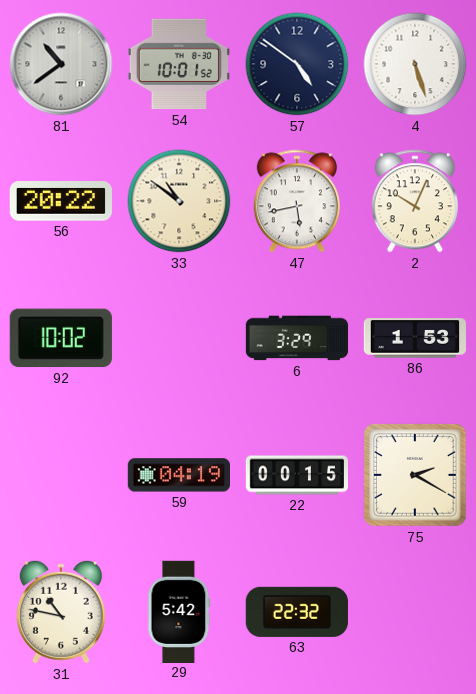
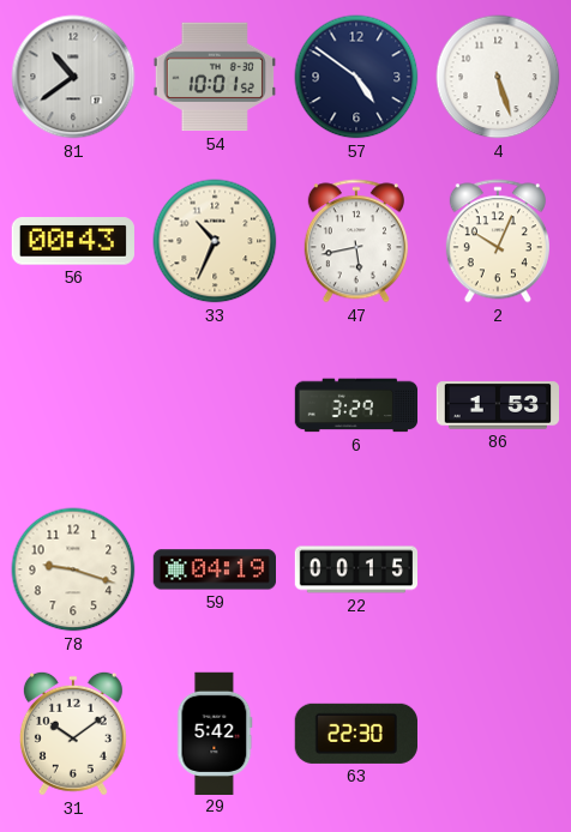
56: 20:22 -> 00:43
33: 10:51 -> 10:34
92: 10:02 -> none
78: none -> 9:18
75: 2:20 -> none
31: 10:47 -> 10:09
63: 22:32 -> 22:30
